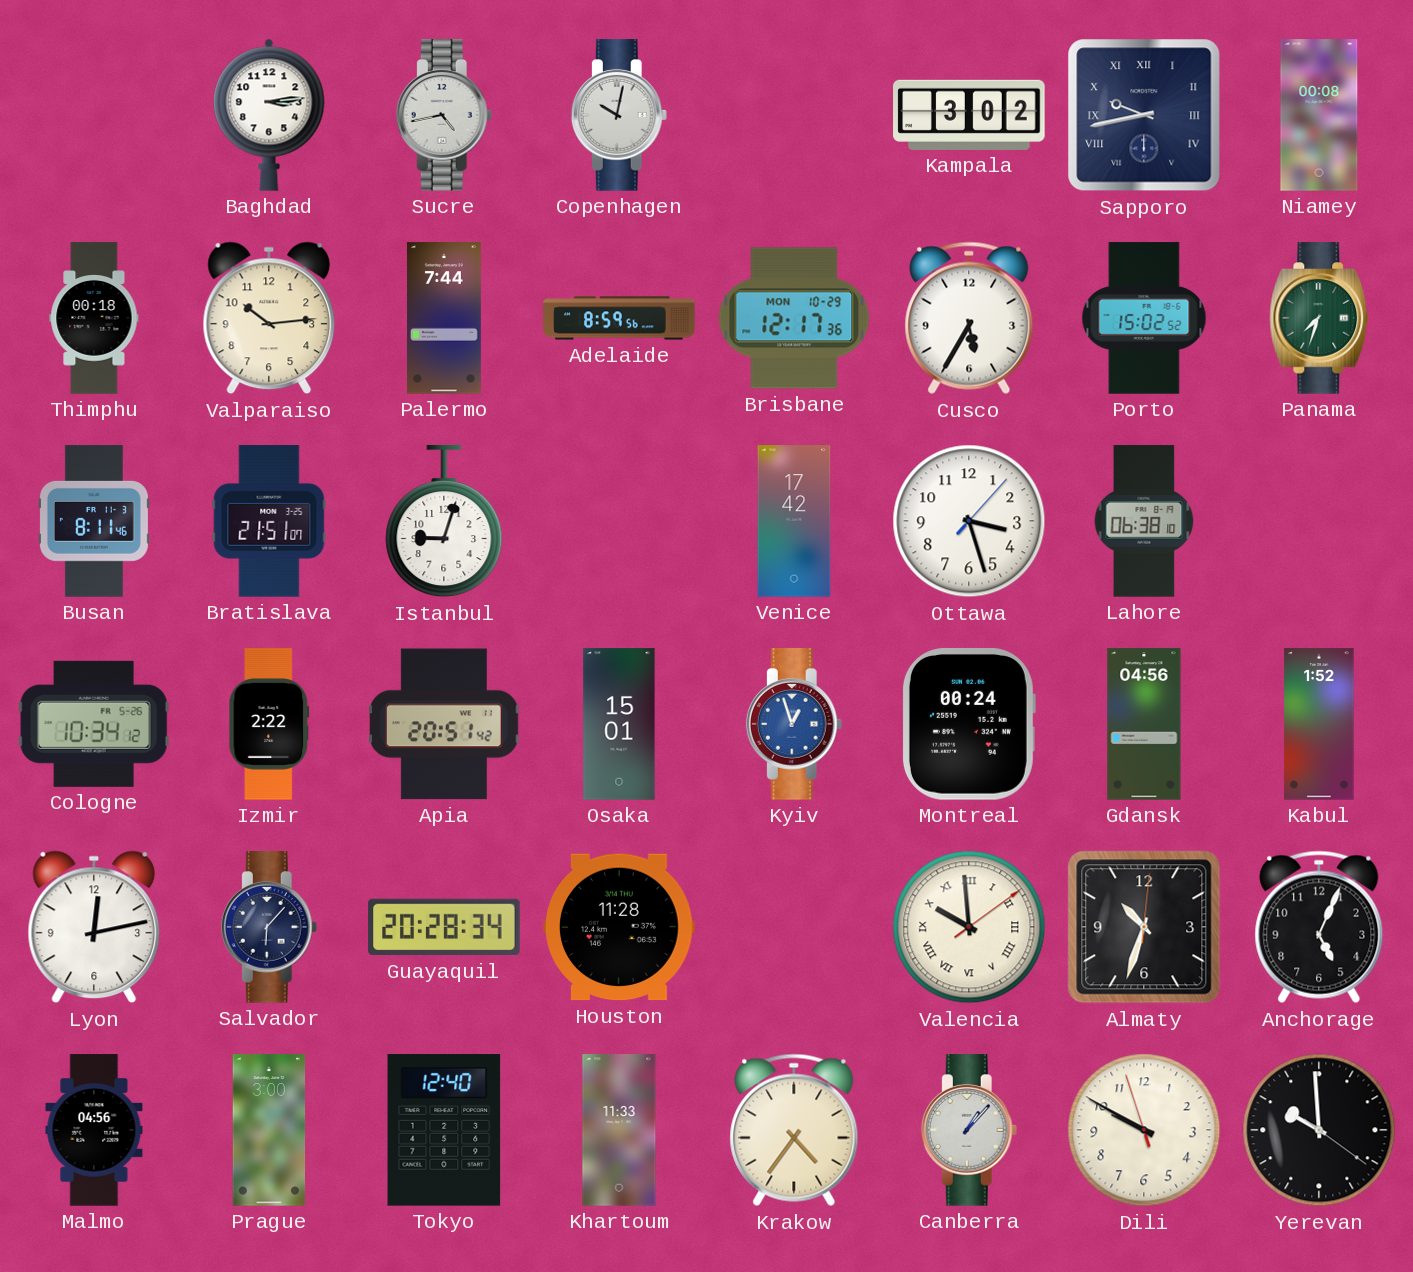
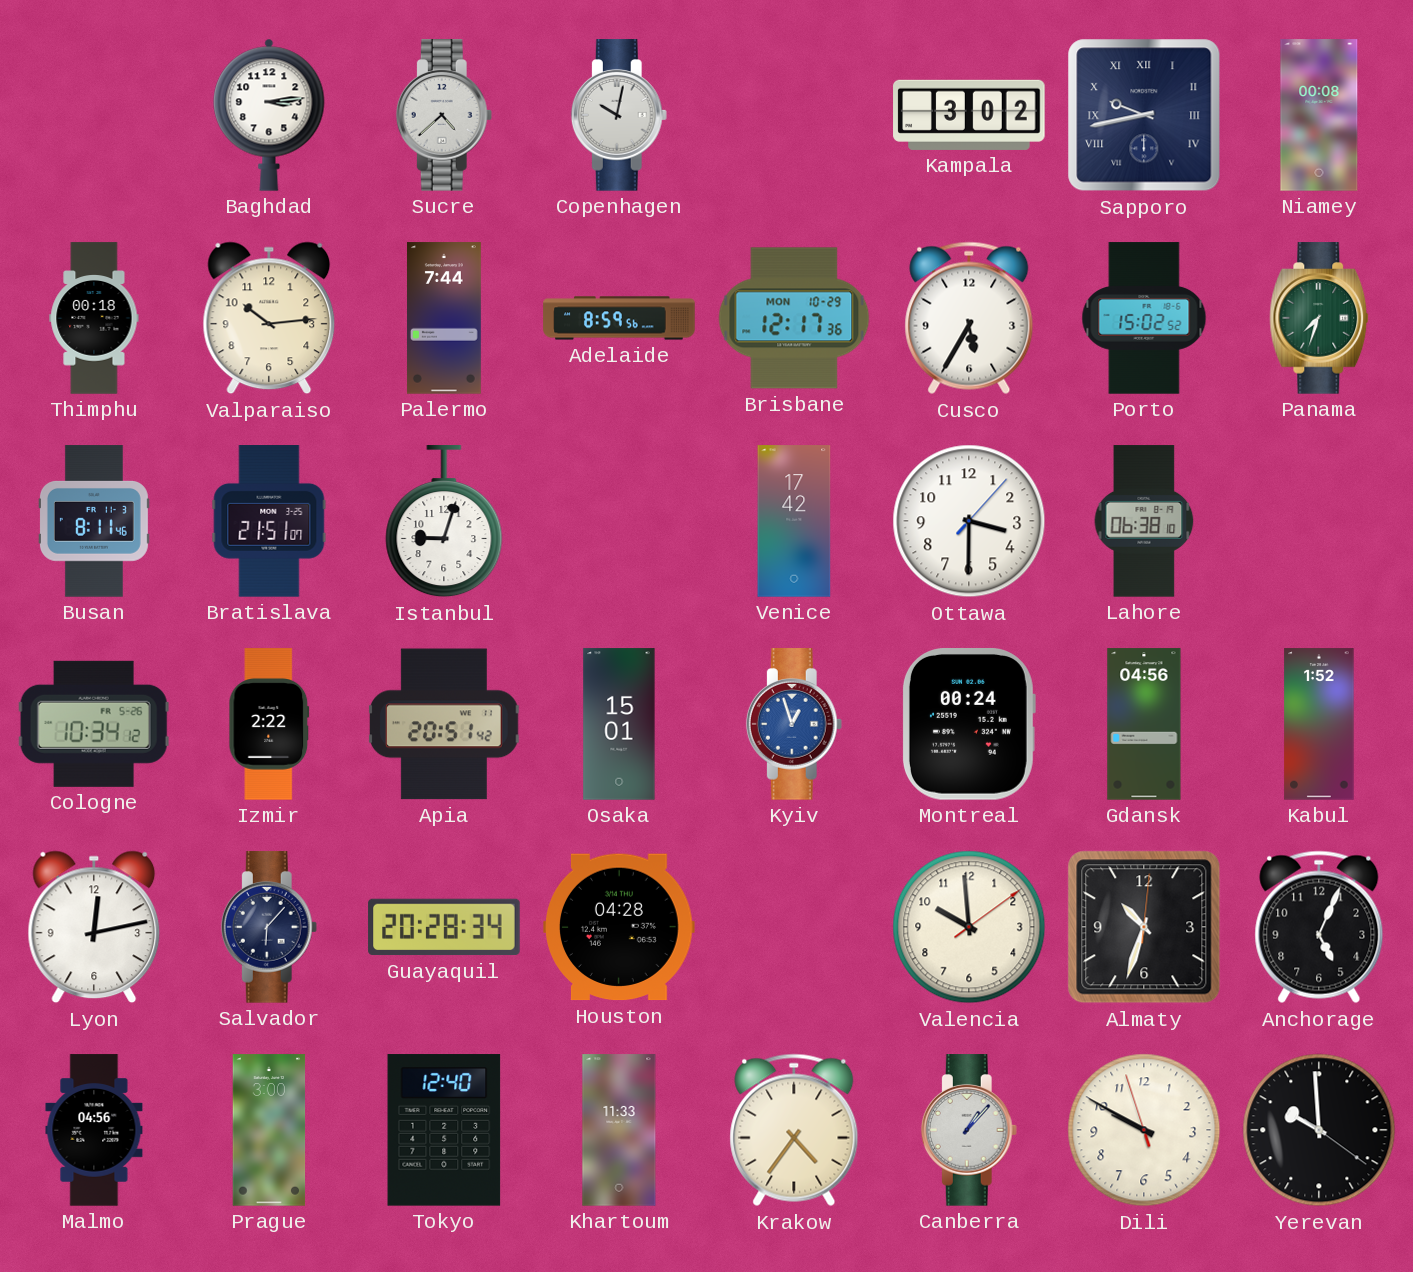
Sucre: 4:43 -> 4:38
Ottawa: 3:27 -> 3:30
Houston: 11:28 -> 04:28
Valencia numerals: Roman -> Arabic
